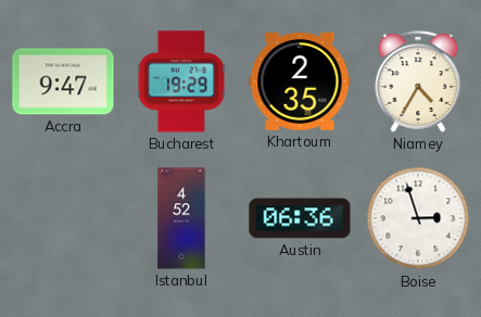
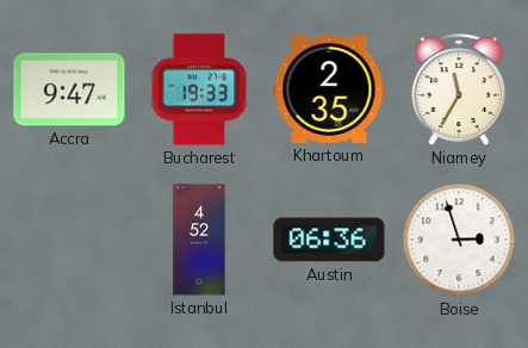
Bucharest: 19:29 -> 19:33
Niamey: 4:35 -> 11:35
